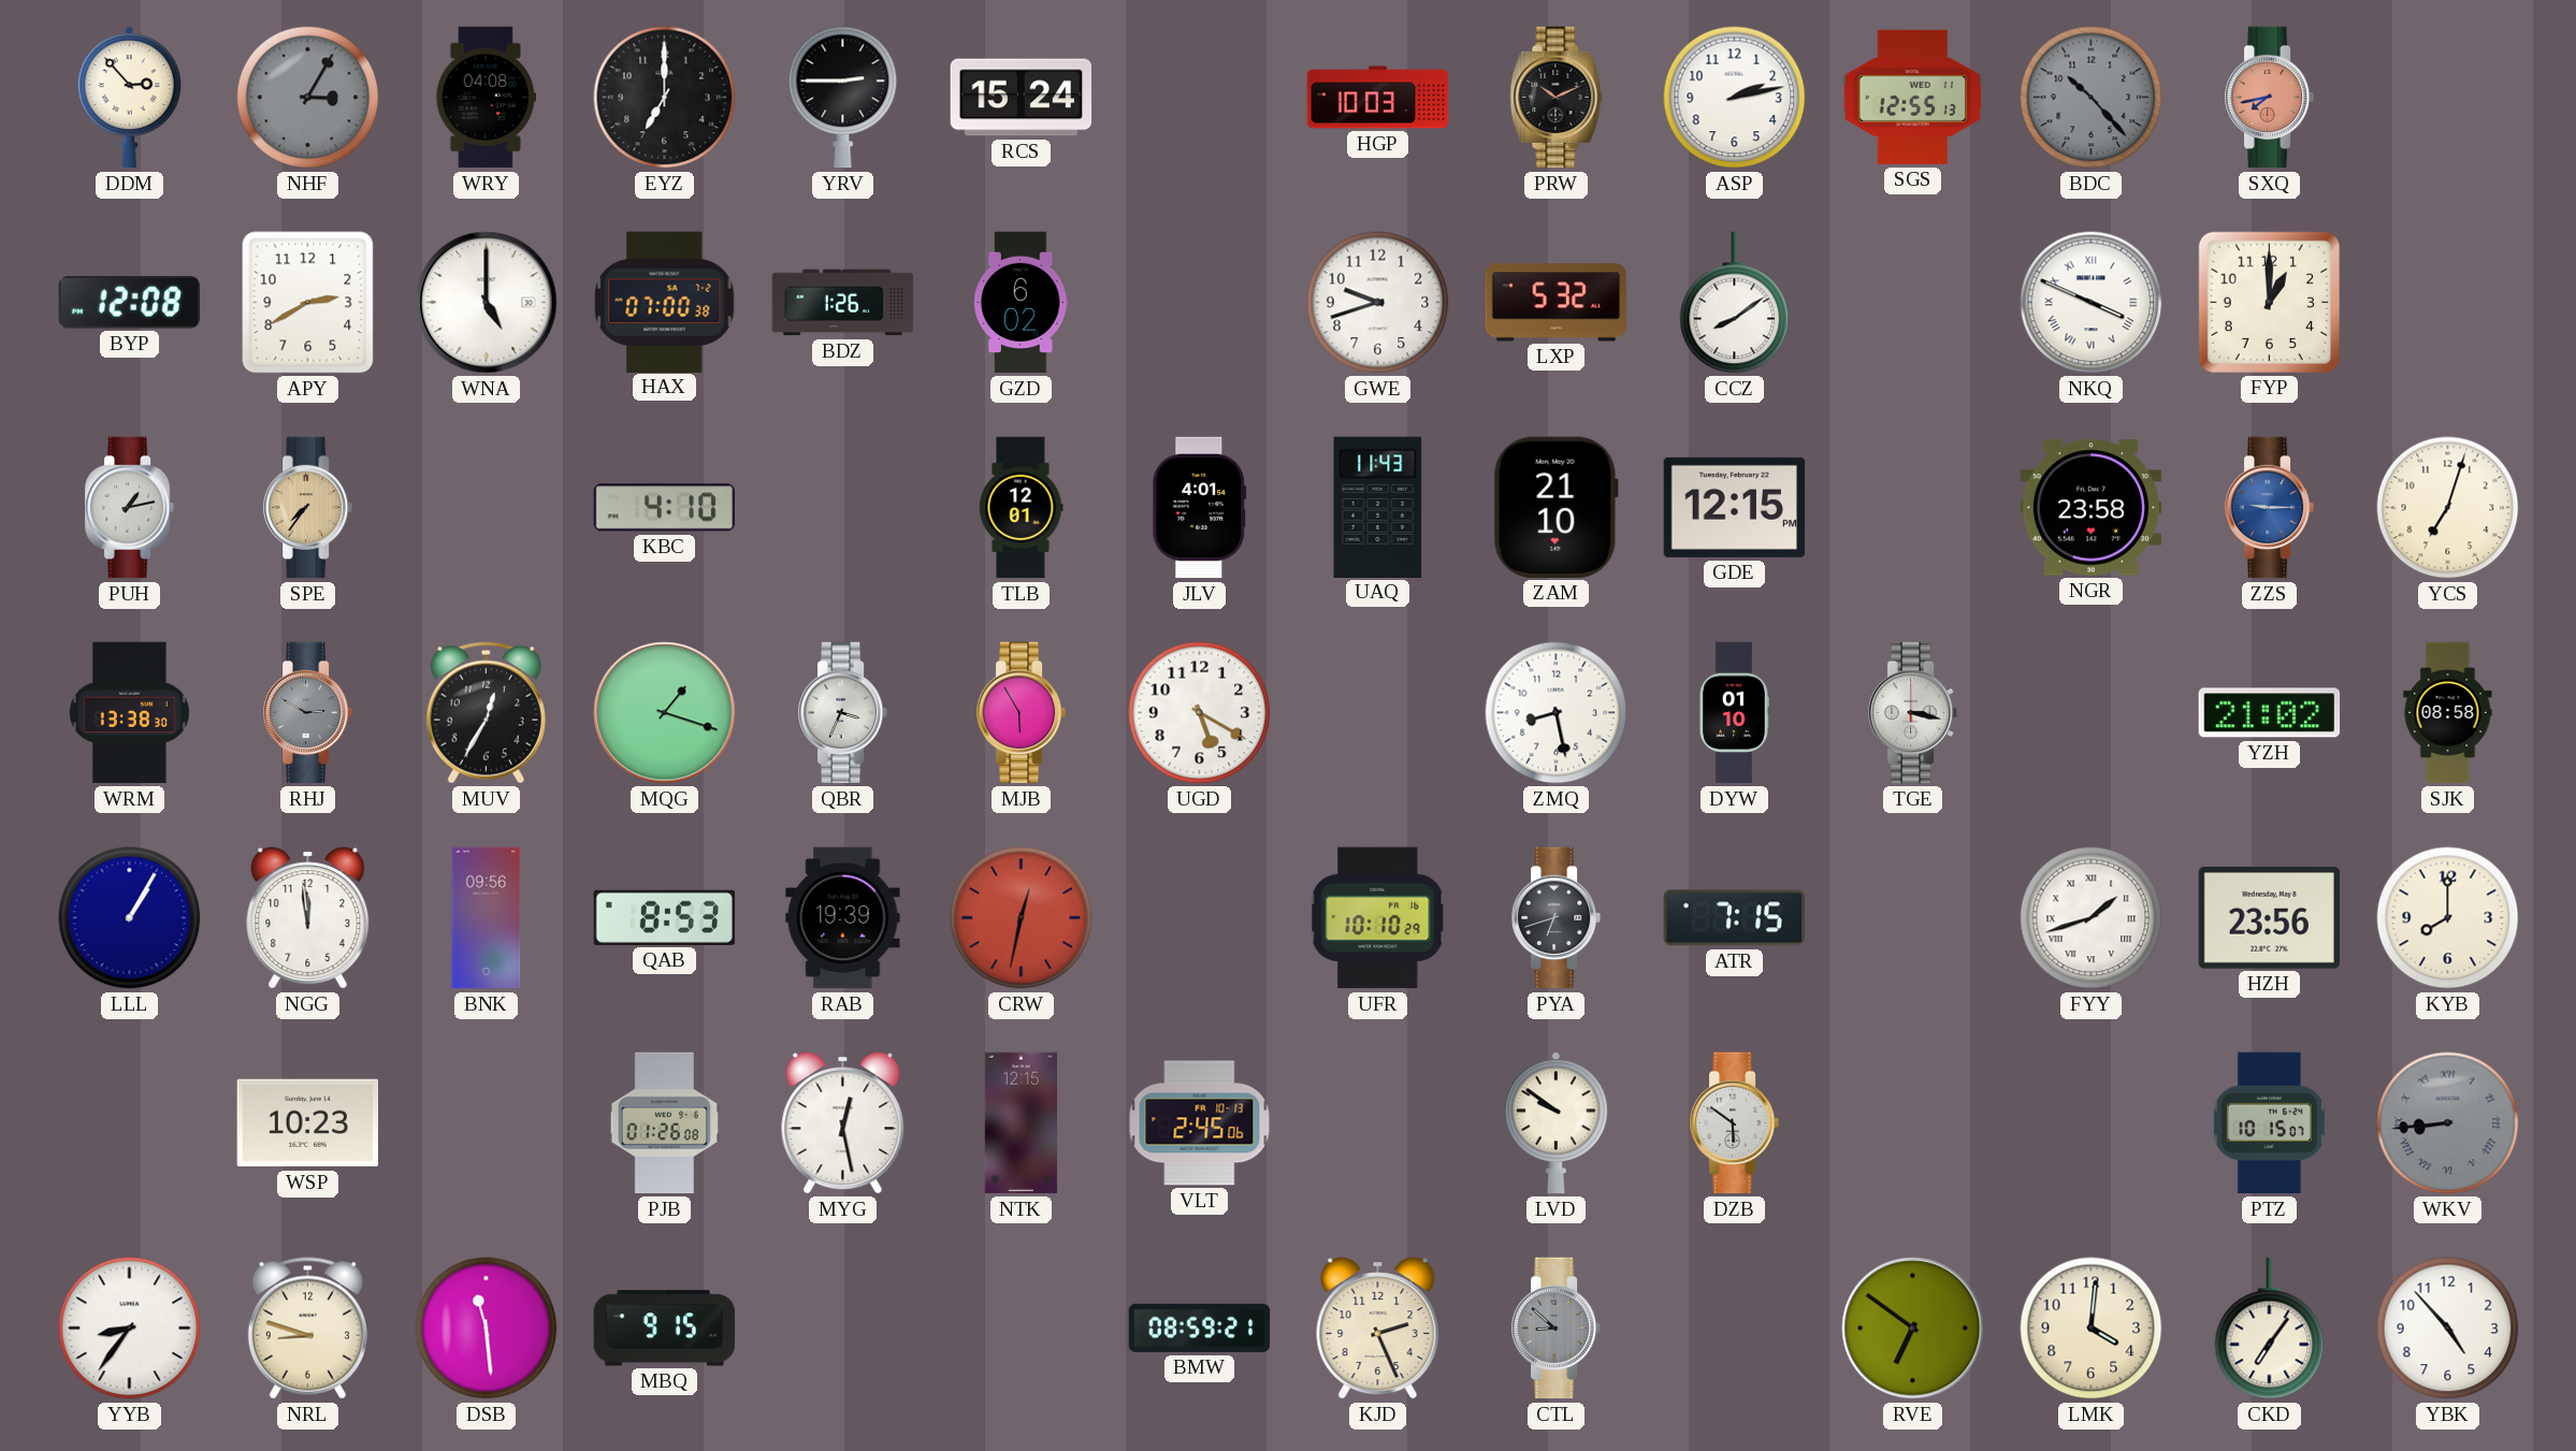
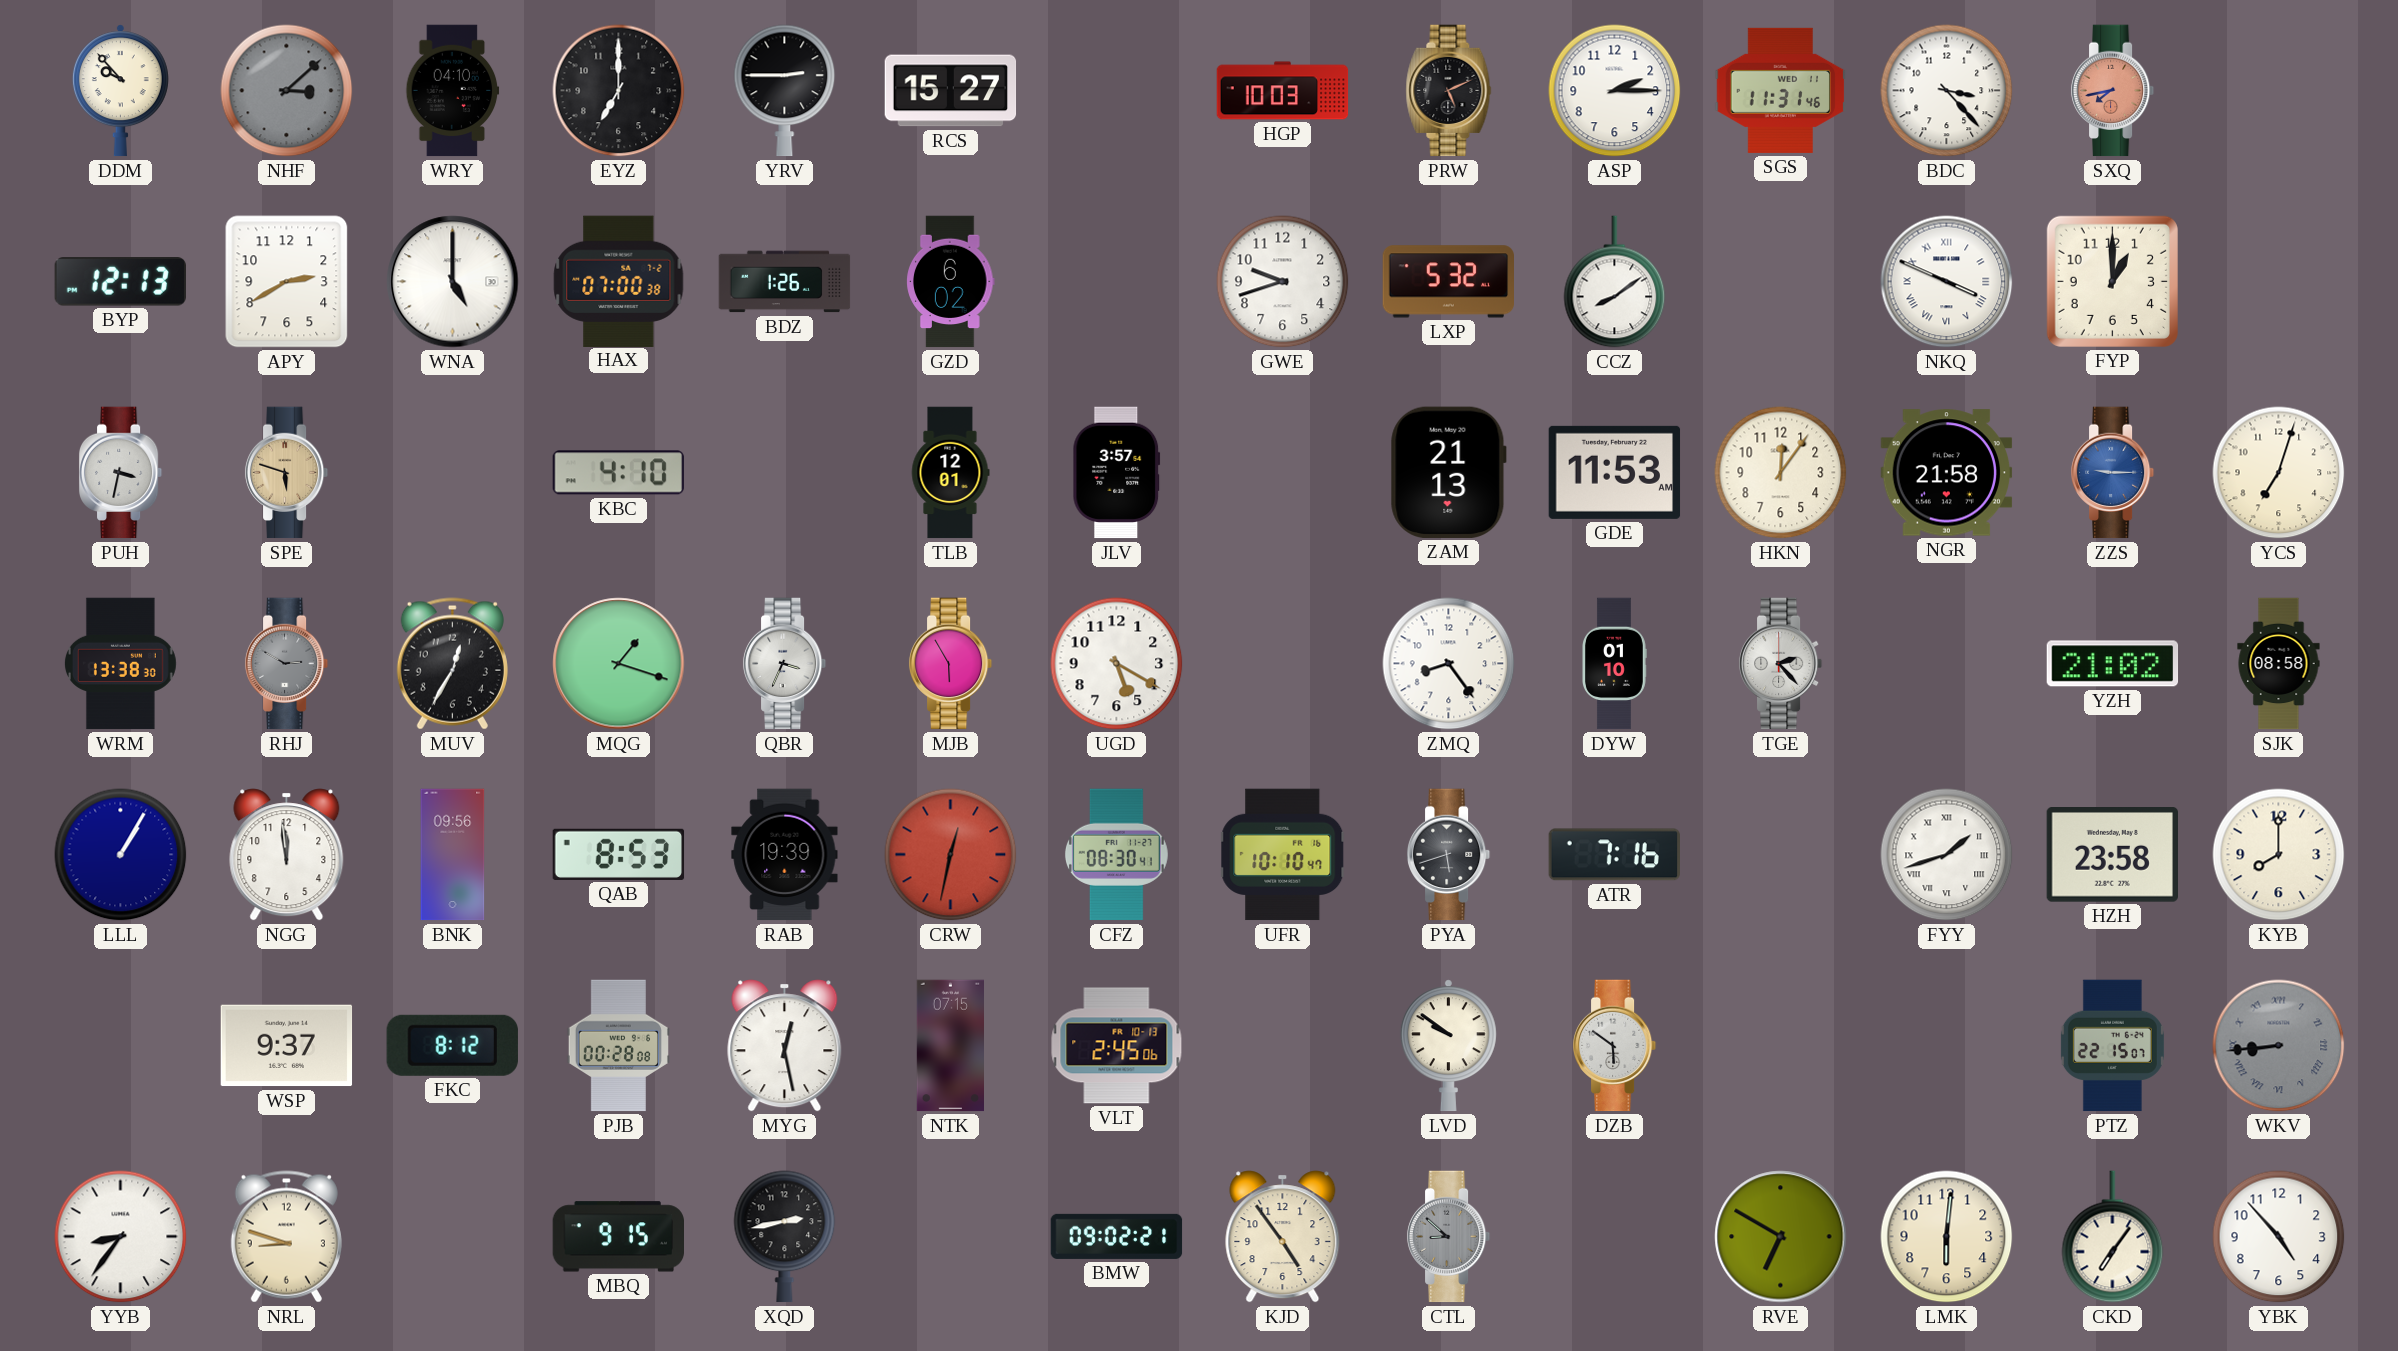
DDM: 2:53 -> 9:53
NHF: 3:05 -> 3:08
WRY: 04:08 -> 04:10
RCS: 15:24 -> 15:27
PRW: 10:11 -> 5:11
ASP: 2:13 -> 2:15
SGS: 12:55 -> 11:31
BDC: 10:23 -> 3:23
BDC dial: grey -> white
BYP: 12:08 -> 12:13
PUH: 1:13 -> 3:32
SPE: 7:36 -> 5:48
JLV: 4:01 -> 3:57
UAQ: 11:43 -> none
ZAM: 21:10 -> 21:13
GDE: 12:15 -> 11:53
HKN: none -> 12:06
NGR: 23:58 -> 21:58
ZMQ: 8:28 -> 8:24
TGE: 3:17 -> 2:23
CFZ: none -> 08:30
UFR: 10:10:29 -> 10:10:47
PYA: 6:42 -> 5:42
ATR: 7:15 -> 7:16
HZH: 23:56 -> 23:58
WSP: 10:23 -> 9:37
FKC: none -> 8:12
PJB: 01:26 -> 00:28
NTK: 12:15 -> 07:15
PTZ: 10:15 -> 22:15
DSB: 11:29 -> none
XQD: none -> 2:43
BMW: 08:59 -> 09:02
KJD: 2:26 -> 4:54
RVE: 6:51 -> 6:50
LMK: 4:01 -> 6:01
